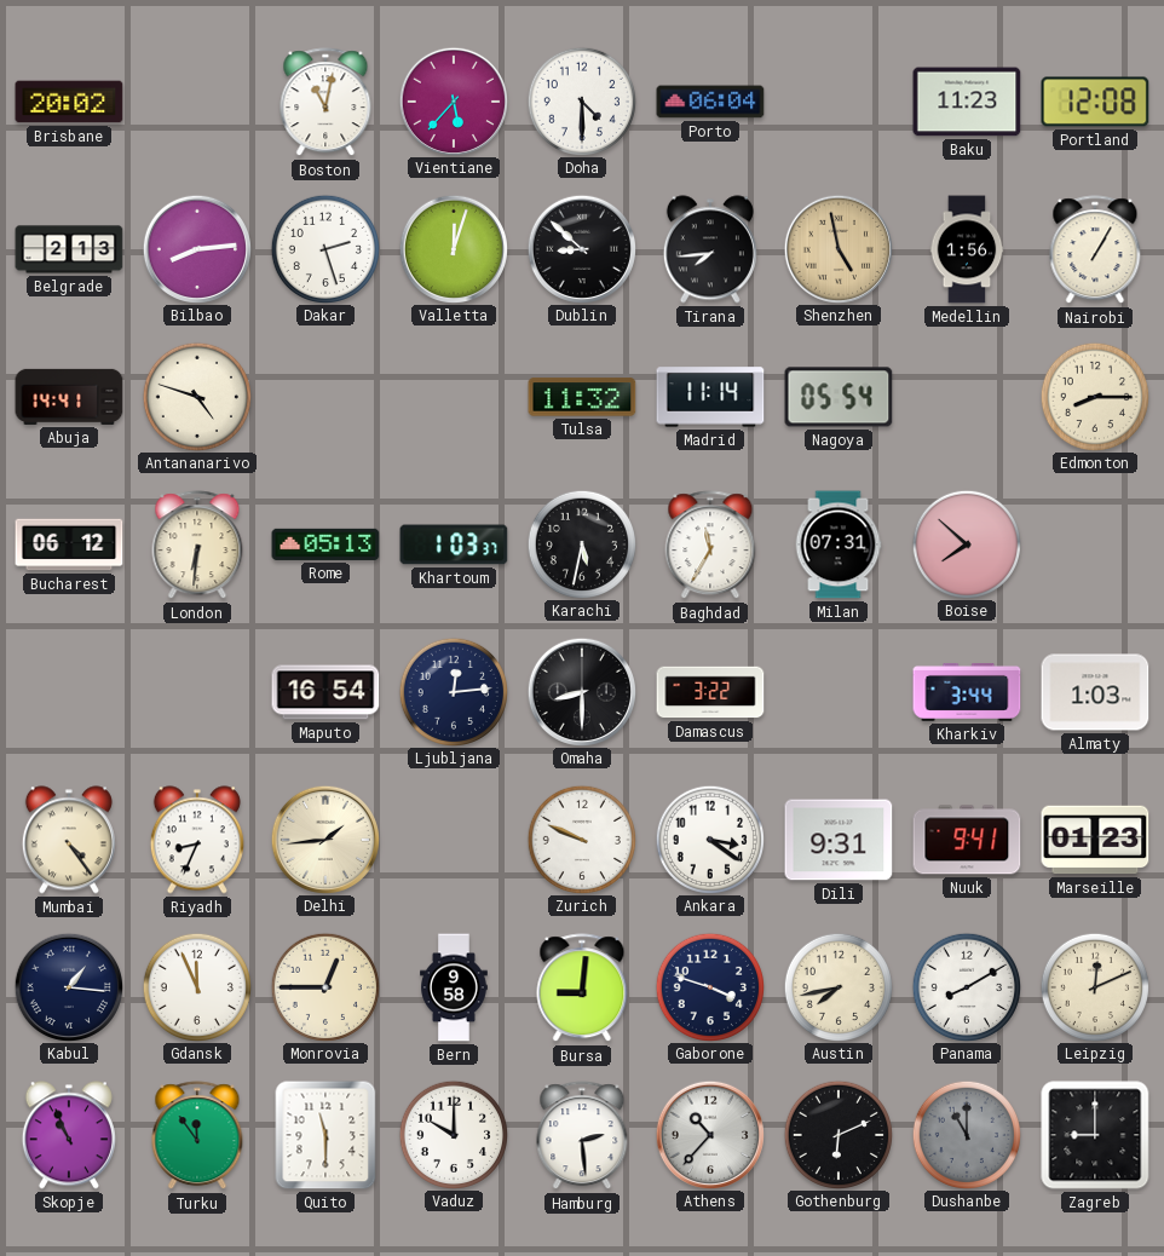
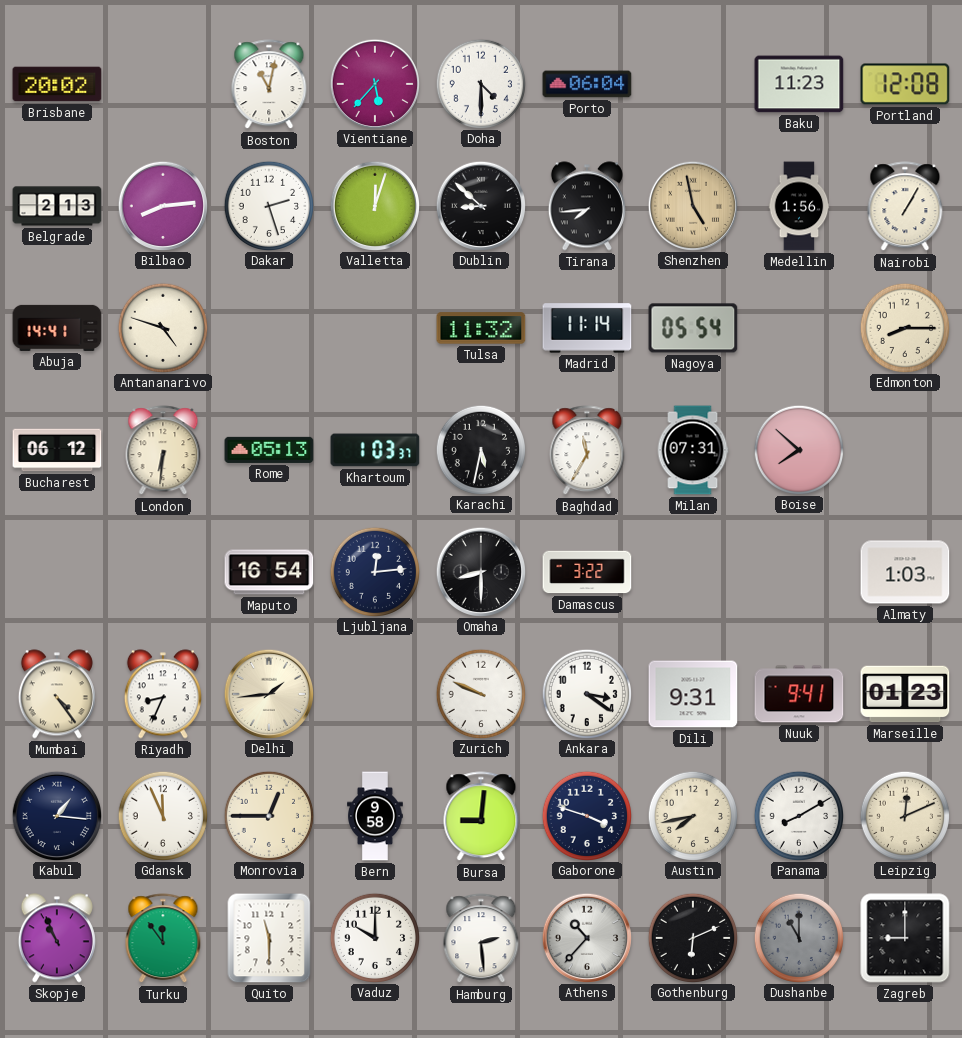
Kharkiv: 3:44 -> none
